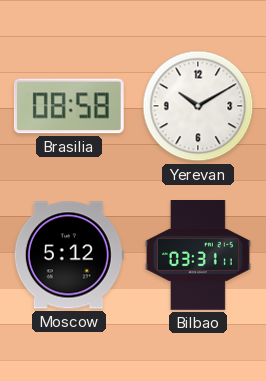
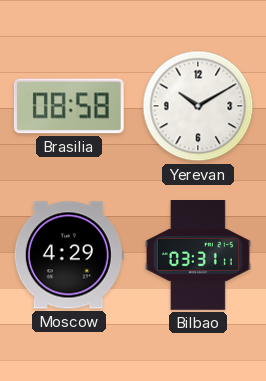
Moscow: 5:12 -> 4:29
